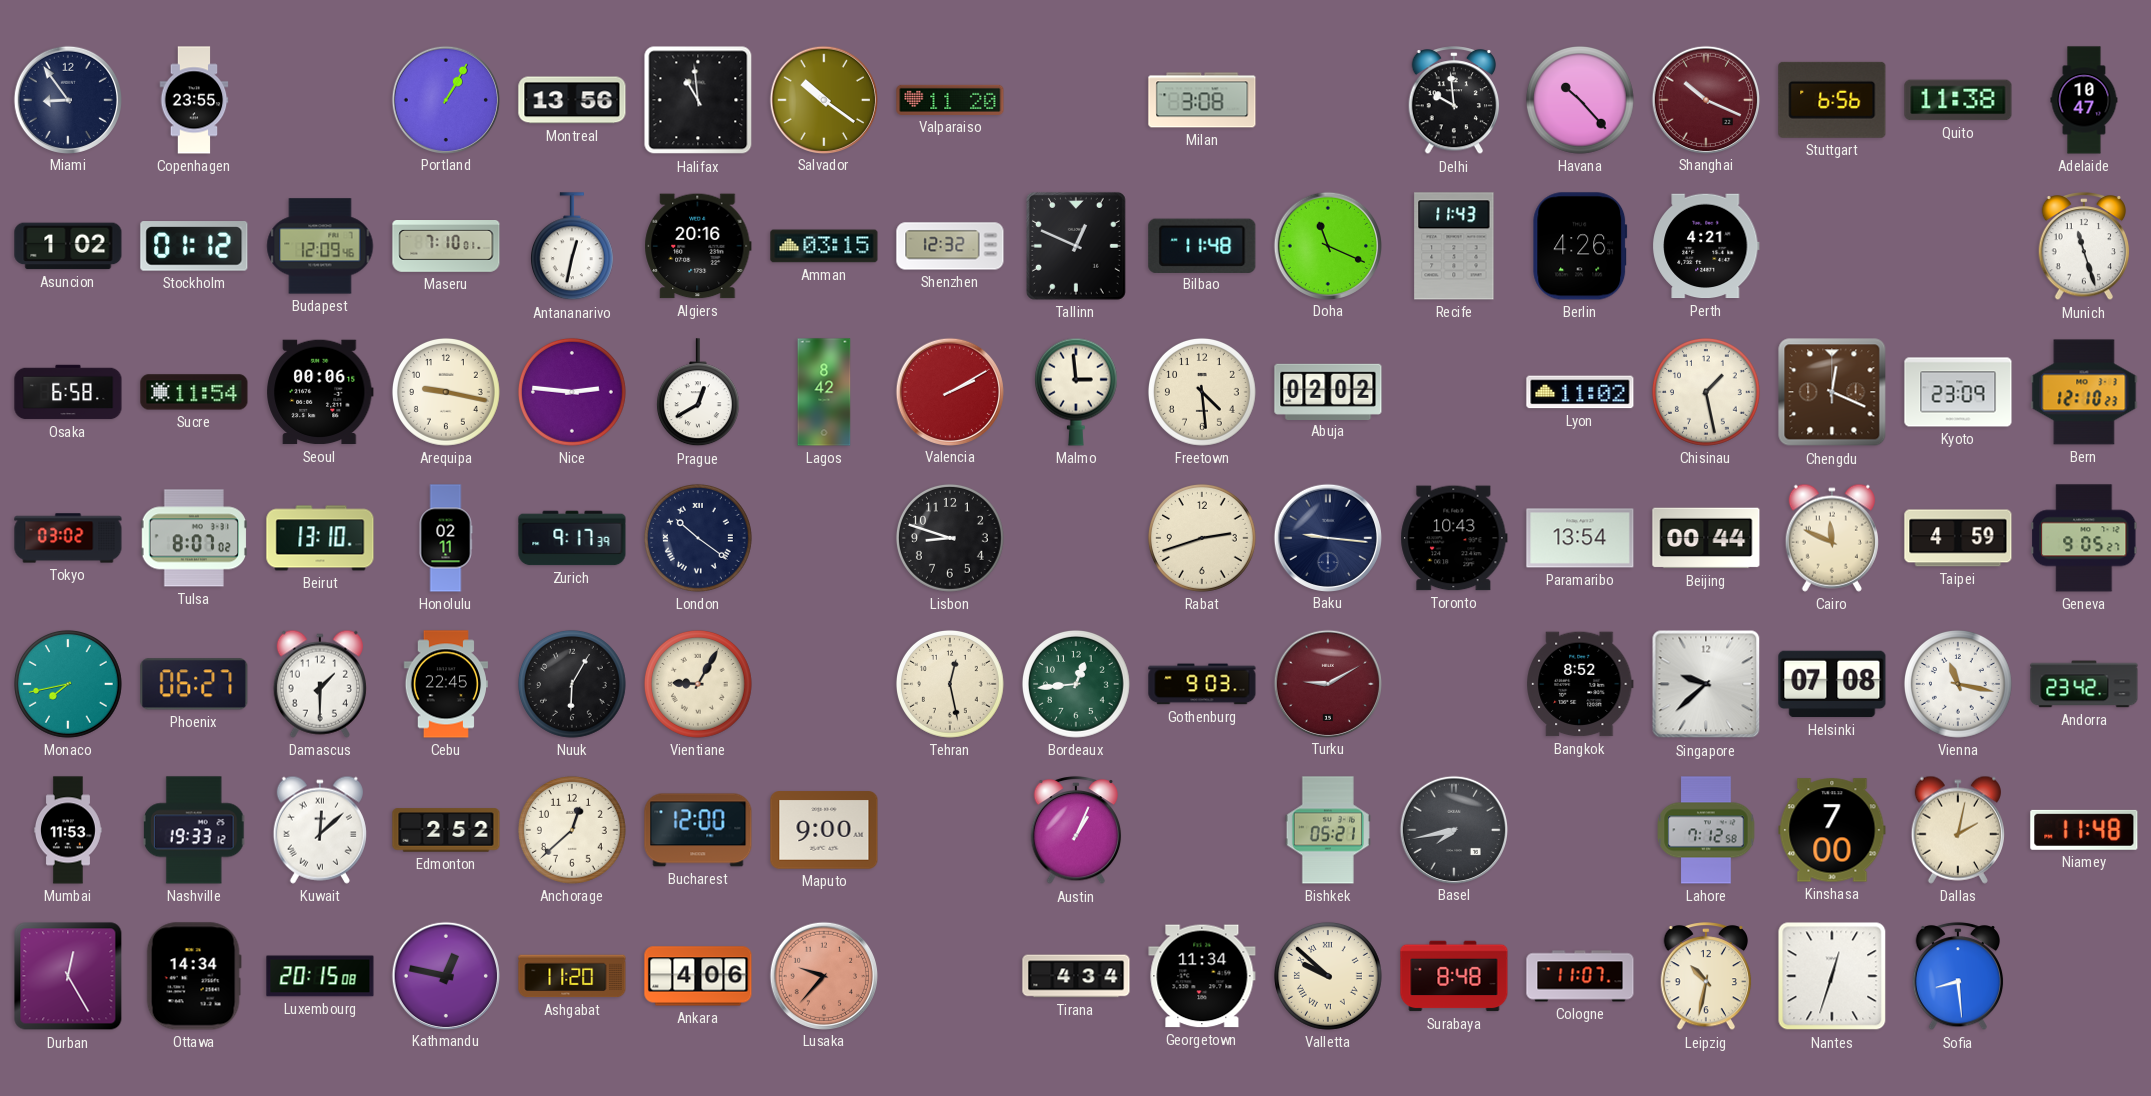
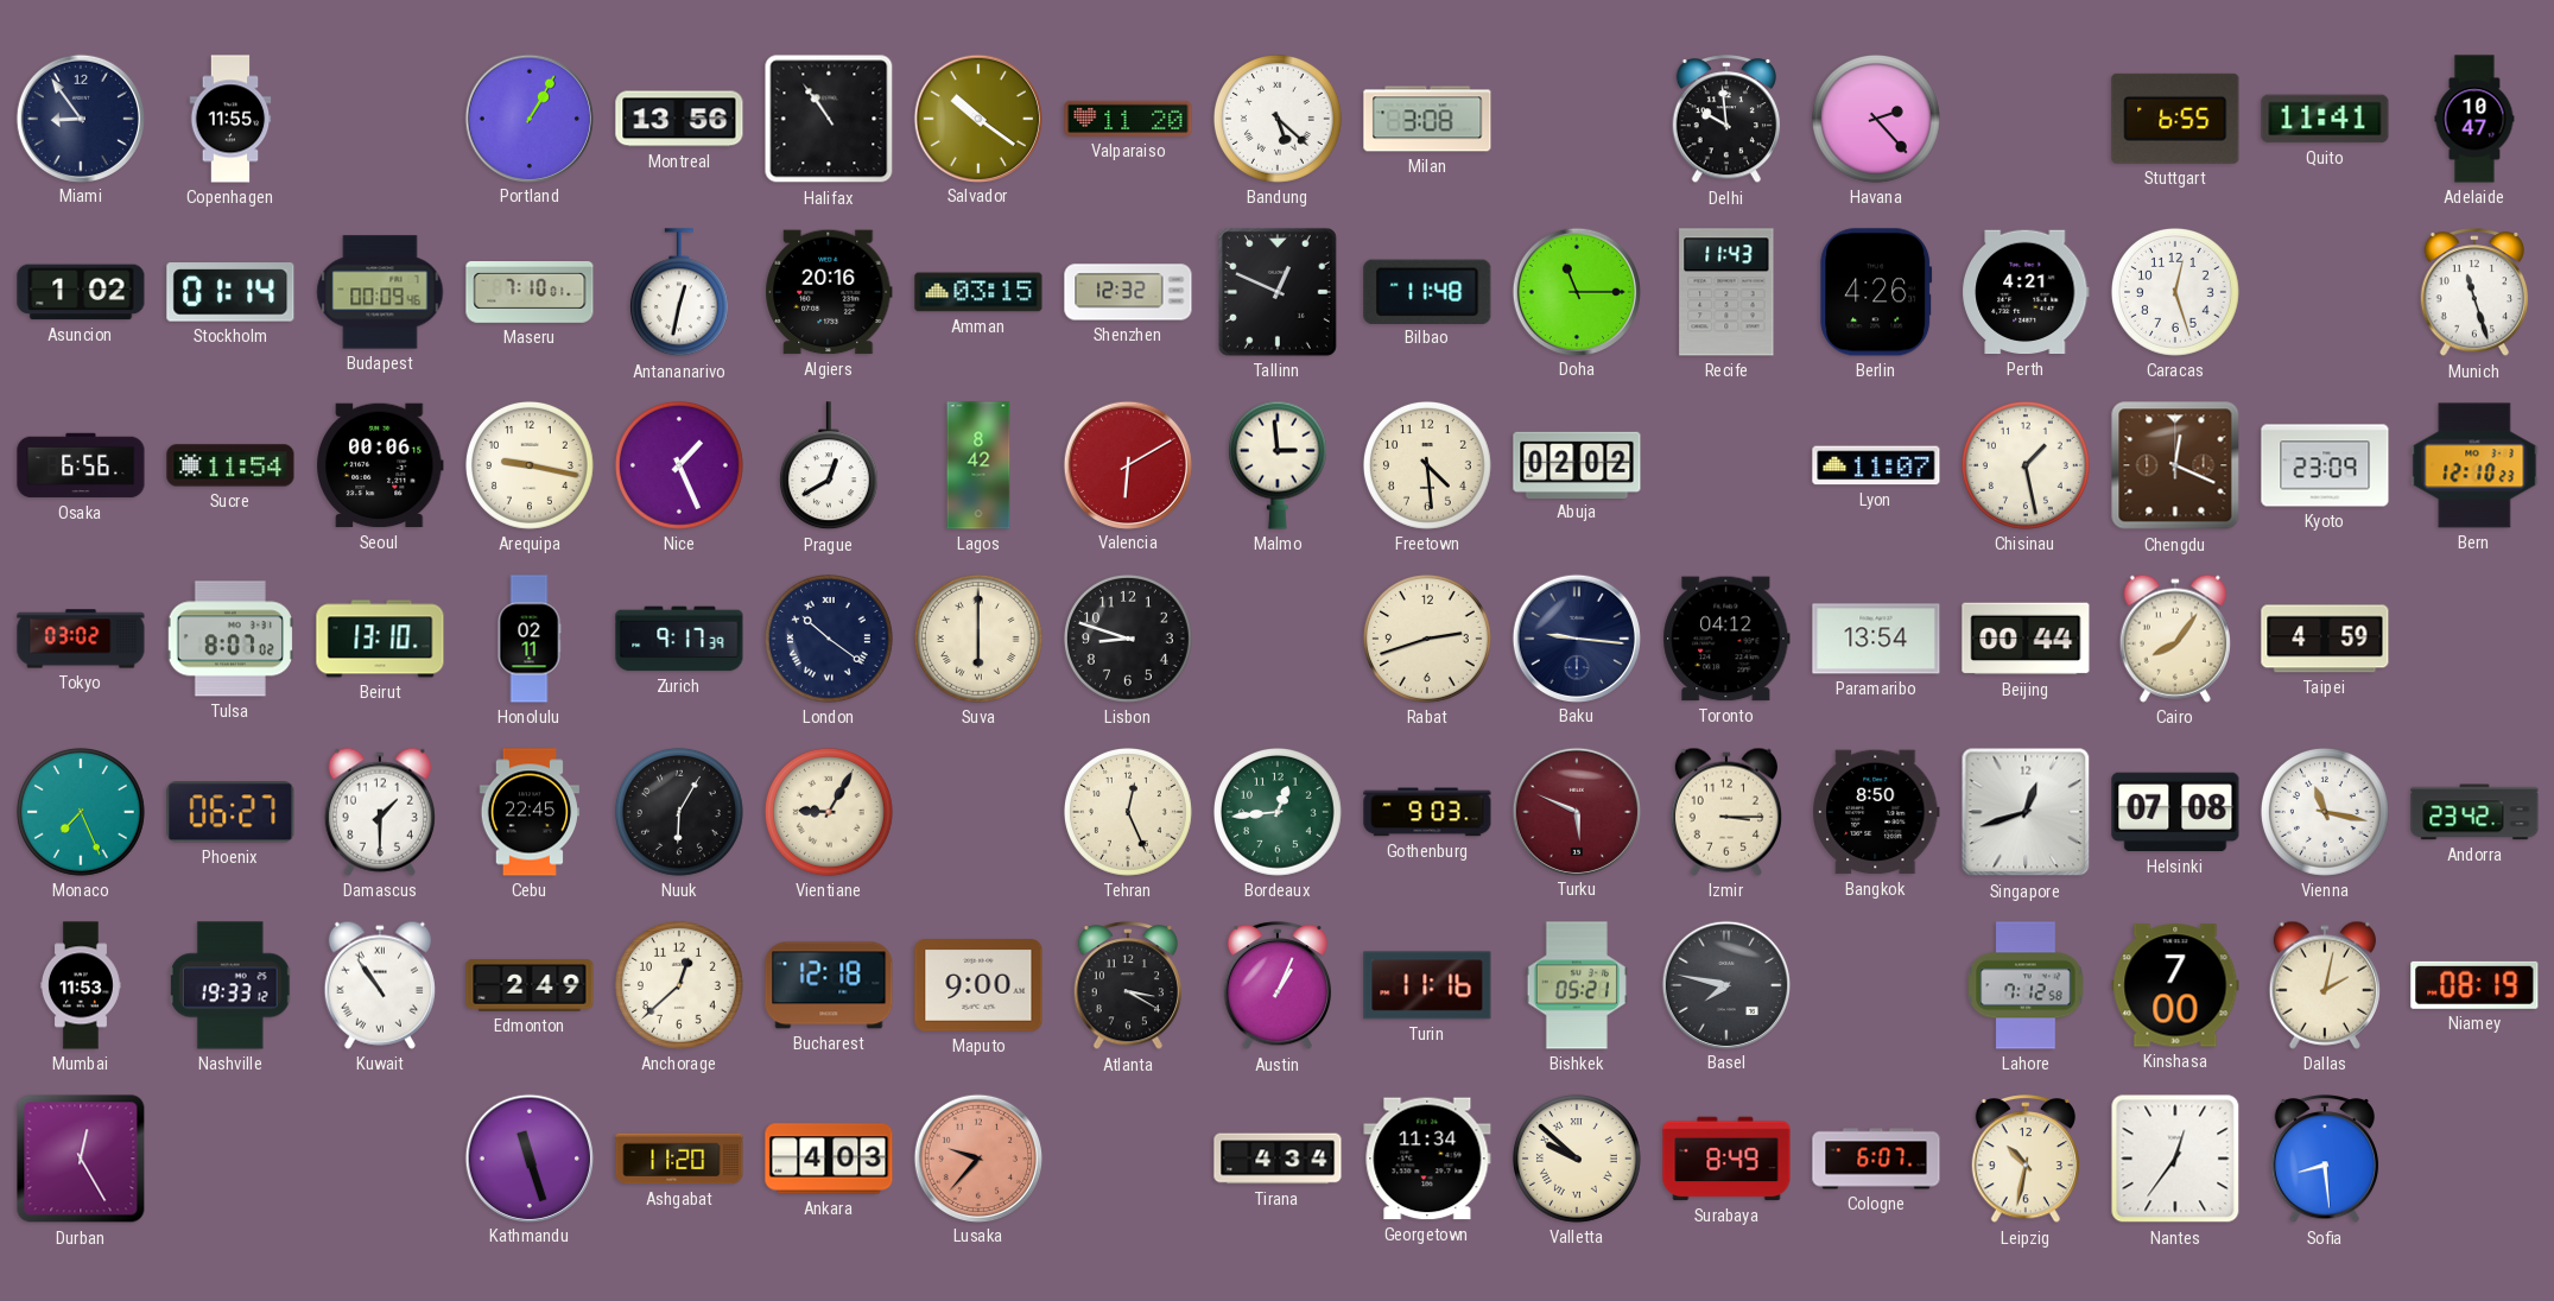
Copenhagen: 23:55 -> 11:55
Halifax: 10:59 -> 10:54
Bandung: none -> 5:22
Havana: 10:23 -> 2:23
Shanghai: 10:19 -> none
Stuttgart: 6:56 -> 6:55
Quito: 11:38 -> 11:41
Stockholm: 01:12 -> 01:14
Budapest: 12:09 -> 00:09
Doha: 11:19 -> 11:15
Caracas: none -> 12:27
Osaka: 6:58 -> 6:56
Nice: 2:46 -> 1:26
Valencia: 2:10 -> 6:10
Lyon: 11:02 -> 11:07
Suva: none -> 6:00
Toronto: 10:43 -> 04:12
Cairo: 11:49 -> 8:06
Geneva: 9:05 -> none
Monaco: 7:43 -> 7:26
Tehran: 12:28 -> 12:26
Turku: 9:10 -> 5:49
Izmir: none -> 3:15
Bangkok: 8:52 -> 8:50
Singapore: 9:38 -> 12:42
Kuwait: 12:08 -> 10:54
Edmonton: 2:52 -> 2:49
Bucharest: 12:00 -> 12:18
Atlanta: none -> 3:20
Turin: none -> 11:16
Basel: 7:43 -> 7:47
Niamey: 11:48 -> 08:19
Ottawa: 14:34 -> none
Luxembourg: 20:15 -> none
Kathmandu: 12:47 -> 11:27
Ankara: 4:06 -> 4:03
Surabaya: 8:48 -> 8:49
Cologne: 11:07 -> 6:07
Nantes: 12:33 -> 12:36
